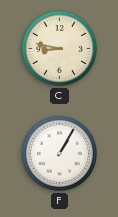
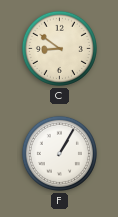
C: 8:47 -> 8:51
